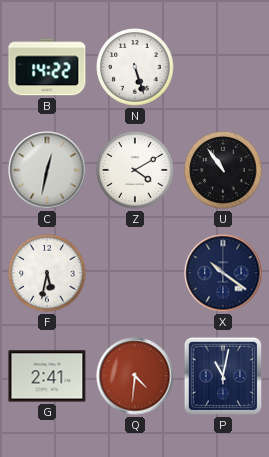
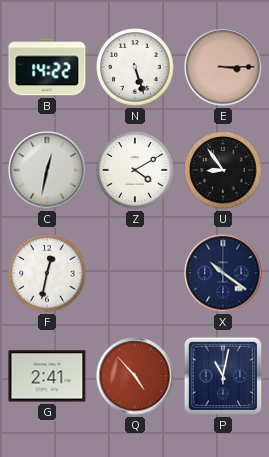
E: none -> 3:15
U: 10:54 -> 8:54
F: 5:32 -> 12:32
Q: 4:31 -> 4:53
